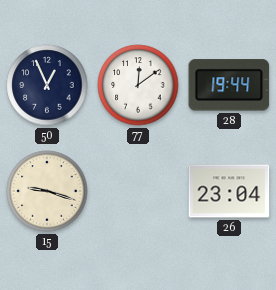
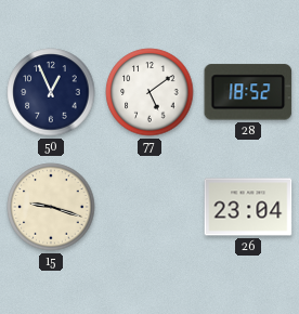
77: 12:09 -> 5:09
28: 19:44 -> 18:52
